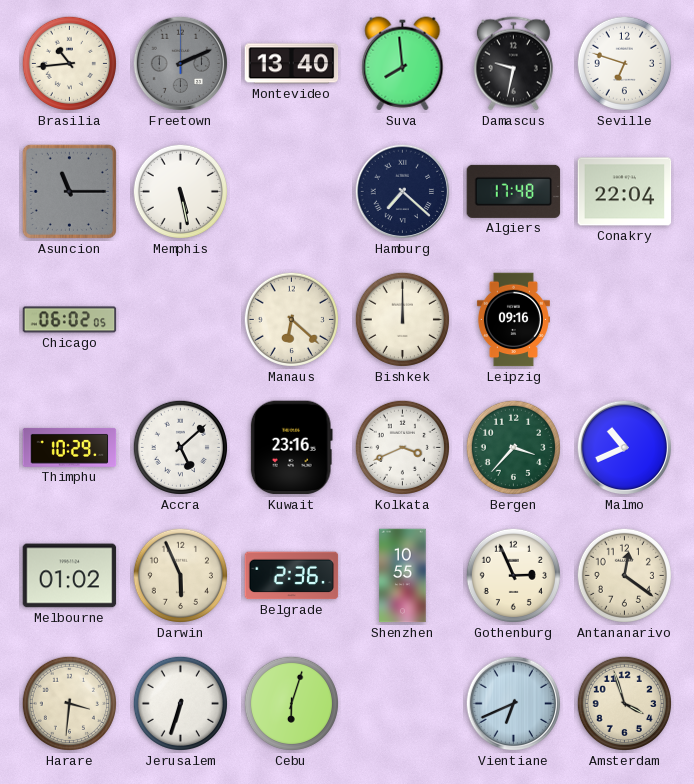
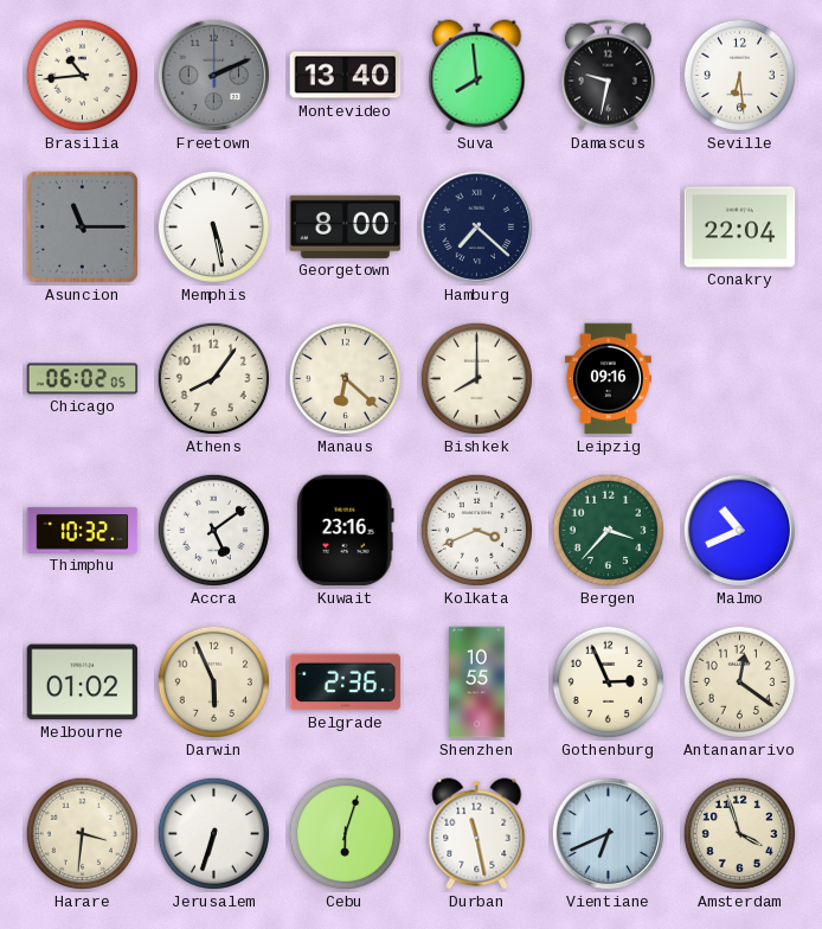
Seville: 6:48 -> 6:29
Georgetown: none -> 8:00
Algiers: 17:48 -> none
Athens: none -> 8:06
Bishkek: 12:00 -> 8:00
Thimphu: 10:29 -> 10:32
Accra: 5:08 -> 5:09
Durban: none -> 11:28
